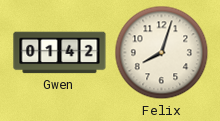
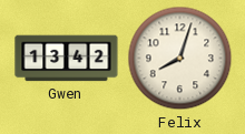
Gwen: 01:42 -> 13:42
